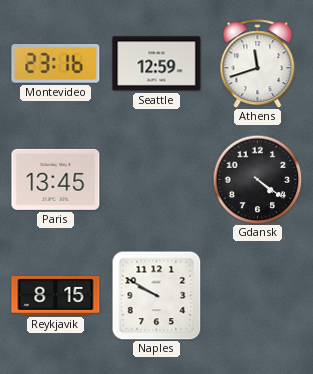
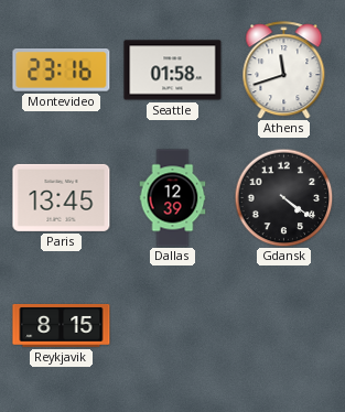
Seattle: 12:59 -> 01:58
Dallas: none -> 12:39
Naples: 9:50 -> none
